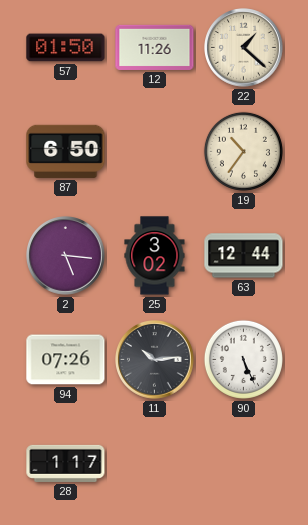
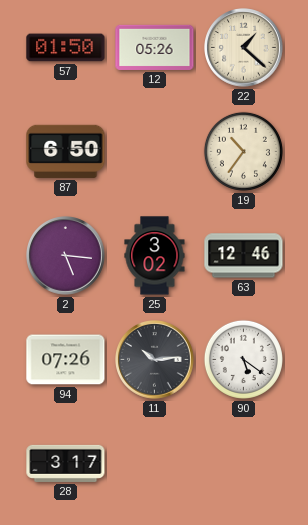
12: 11:26 -> 05:26
63: 12:44 -> 12:46
90: 5:26 -> 5:21
28: 1:17 -> 3:17
